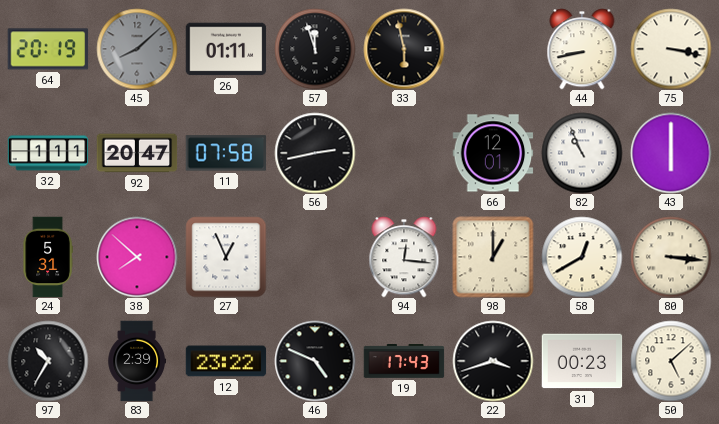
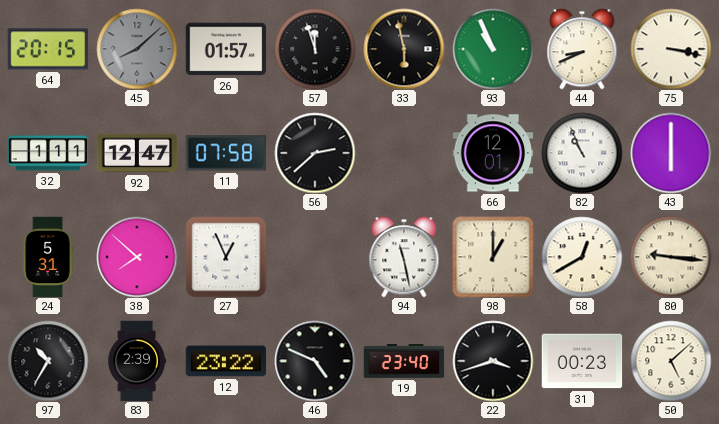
64: 20:19 -> 20:15
26: 01:11 -> 01:57
93: none -> 10:56
44: 8:43 -> 8:41
92: 20:47 -> 12:47
56: 2:43 -> 2:38
94: 12:16 -> 11:28
80: 3:16 -> 9:16
19: 17:43 -> 23:40
